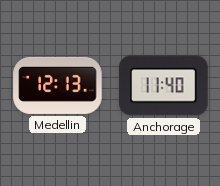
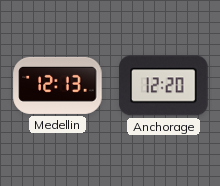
Anchorage: 11:40 -> 12:20
